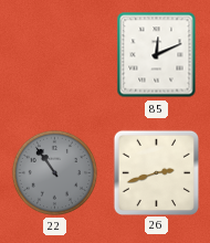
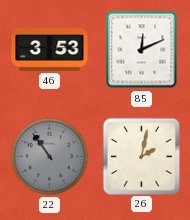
46: none -> 3:53
26: 2:42 -> 2:02
